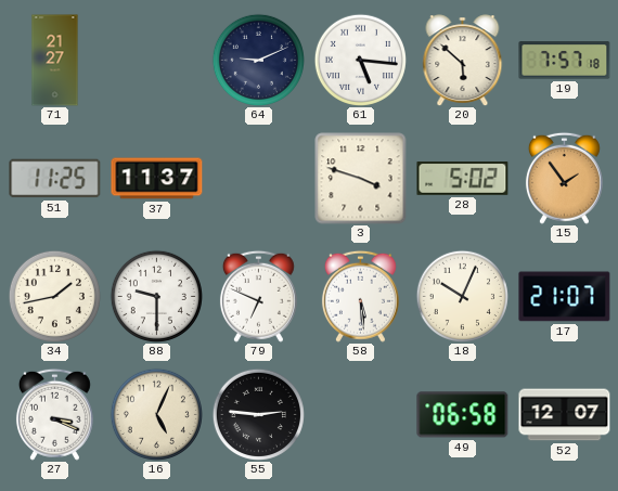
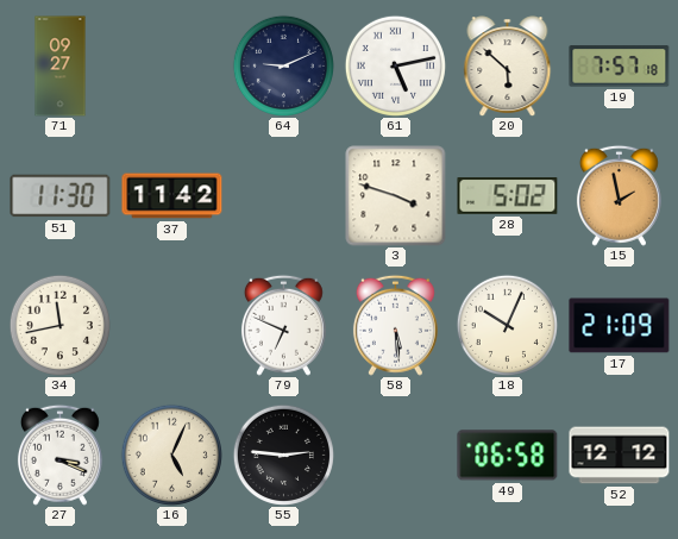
71: 21:27 -> 09:27
61: 5:16 -> 5:13
51: 11:25 -> 11:30
37: 11:37 -> 11:42
15: 1:54 -> 1:58
34: 1:43 -> 11:43
88: 9:30 -> none
17: 21:07 -> 21:09
52: 12:07 -> 12:12
